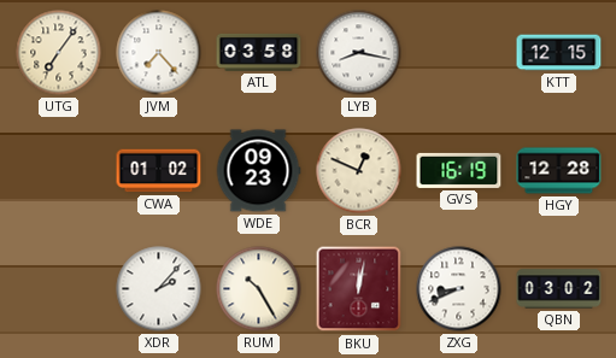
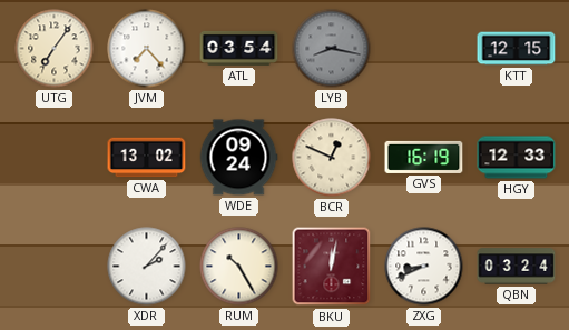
ATL: 03:58 -> 03:54
LYB dial: white -> grey
CWA: 01:02 -> 13:02
WDE: 09:23 -> 09:24
HGY: 12:28 -> 12:33
QBN: 03:02 -> 03:24
